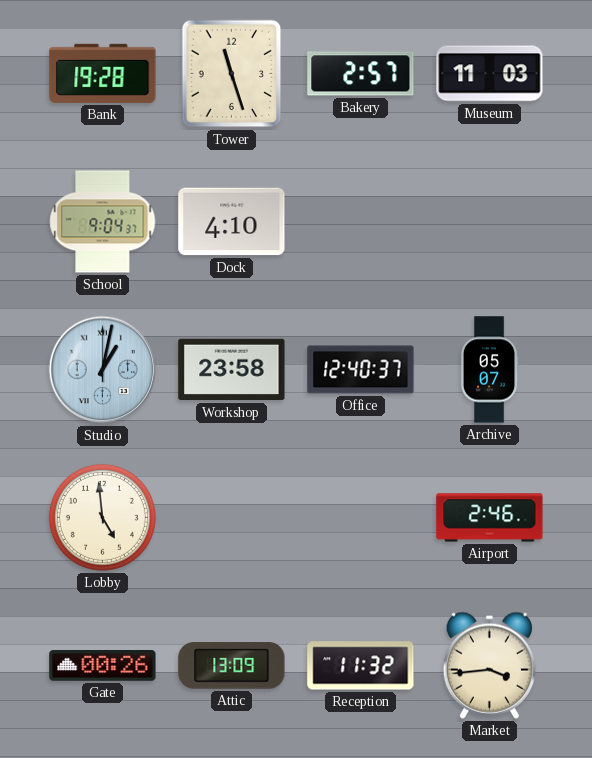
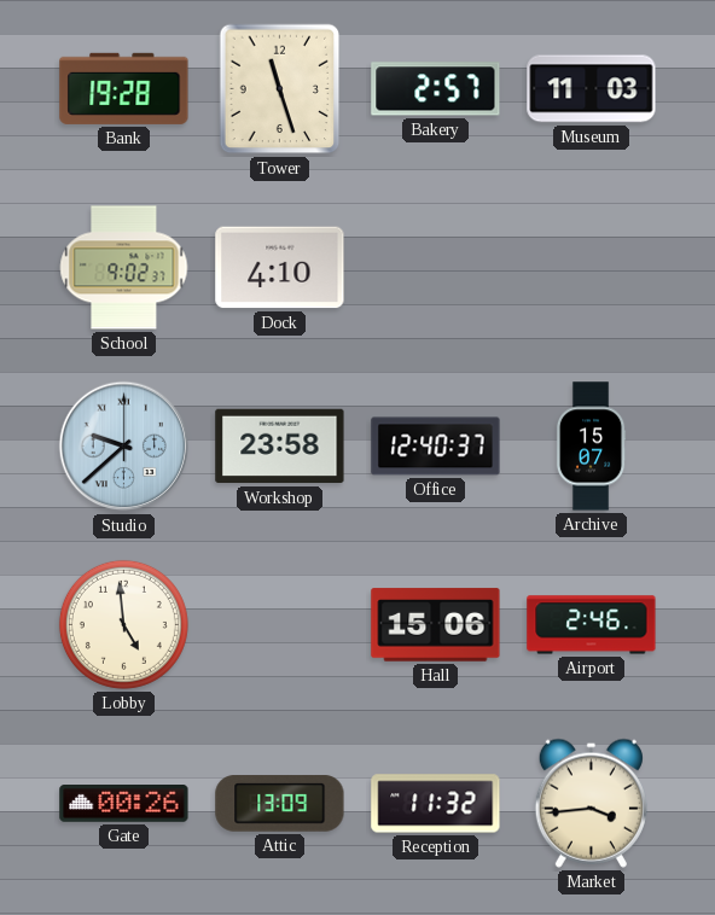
School: 9:04 -> 9:02
Studio: 1:02 -> 9:38
Archive: 05:07 -> 15:07
Hall: none -> 15:06
